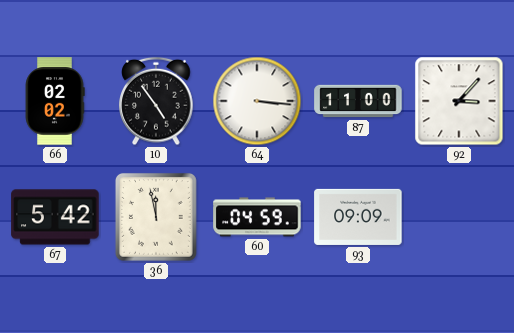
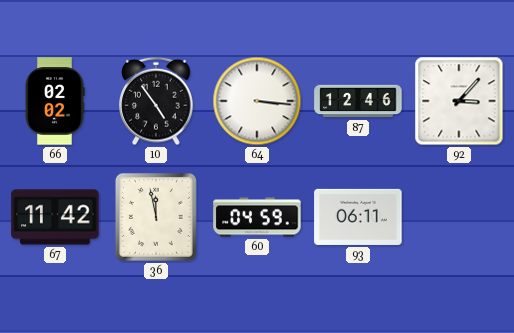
87: 11:00 -> 12:46
67: 5:42 -> 11:42
93: 09:09 -> 06:11
